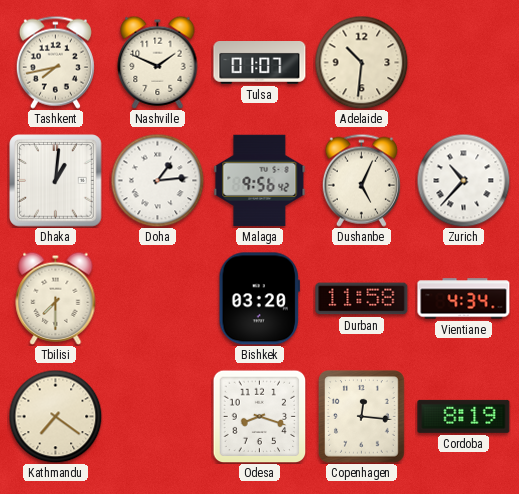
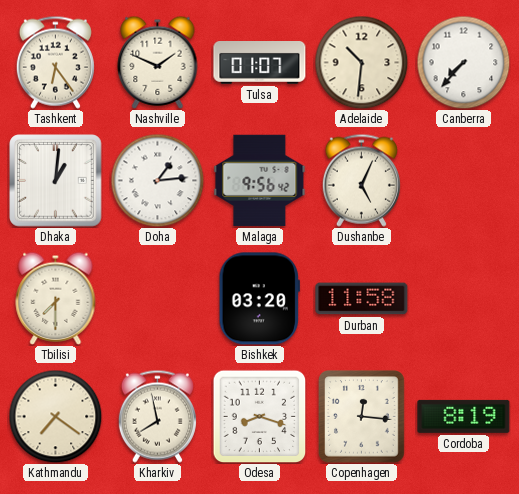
Tashkent: 7:43 -> 6:24
Canberra: none -> 7:37
Zurich: 10:37 -> none
Vientiane: 4:34 -> none
Kharkiv: none -> 7:58
